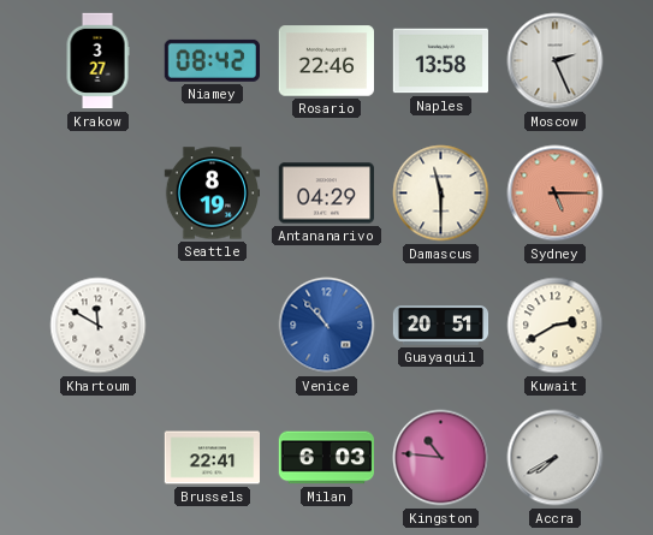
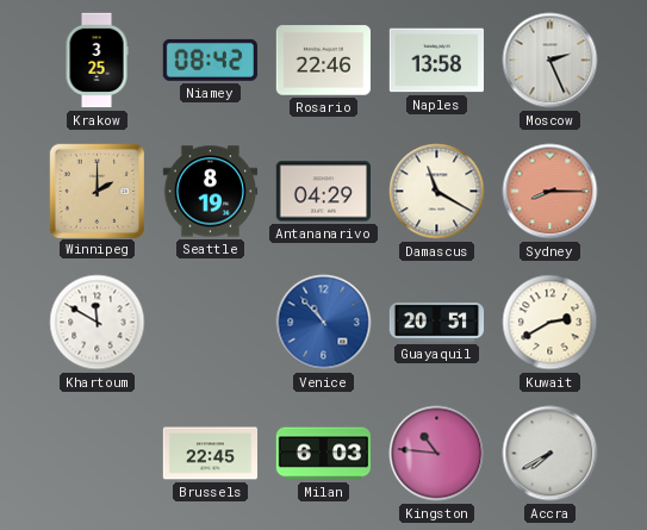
Krakow: 3:27 -> 3:25
Winnipeg: none -> 2:00
Damascus: 11:30 -> 11:20
Sydney: 5:15 -> 8:15
Brussels: 22:41 -> 22:45
